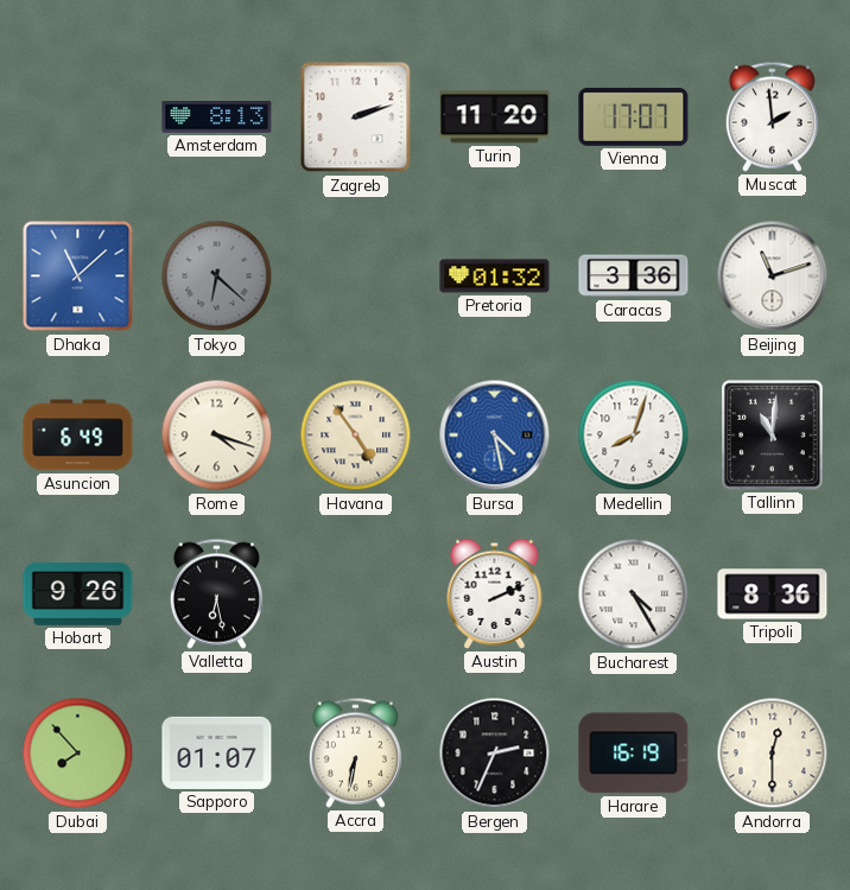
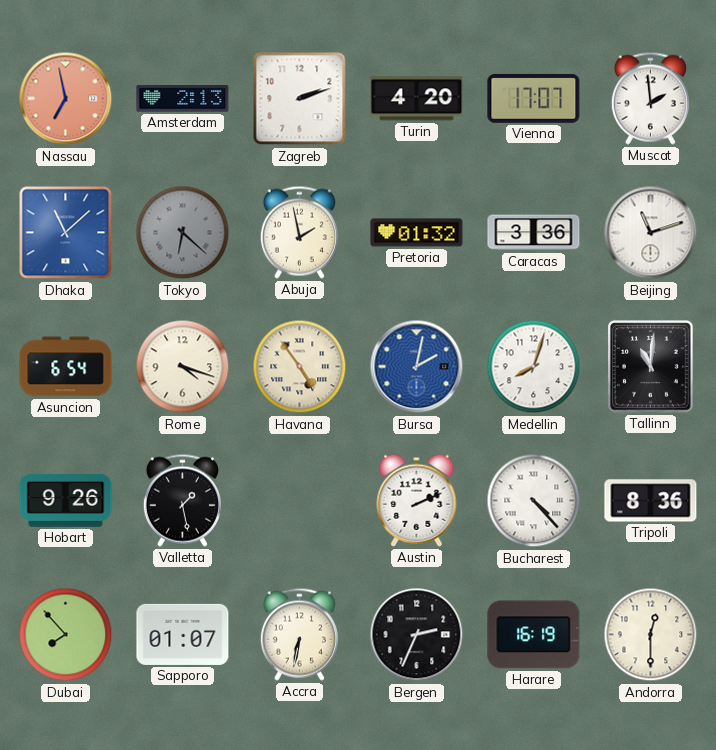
Nassau: none -> 6:58
Amsterdam: 8:13 -> 2:13
Turin: 11:20 -> 4:20
Abuja: none -> 1:58
Asuncion: 6:49 -> 6:54
Bursa: 4:28 -> 2:02
Valletta: 6:28 -> 1:28
Bucharest: 4:25 -> 4:23
